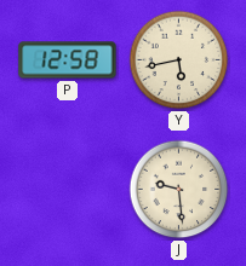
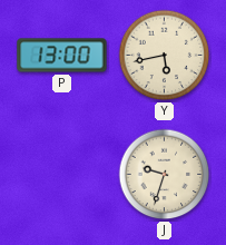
P: 12:58 -> 13:00
J: 9:29 -> 9:33
